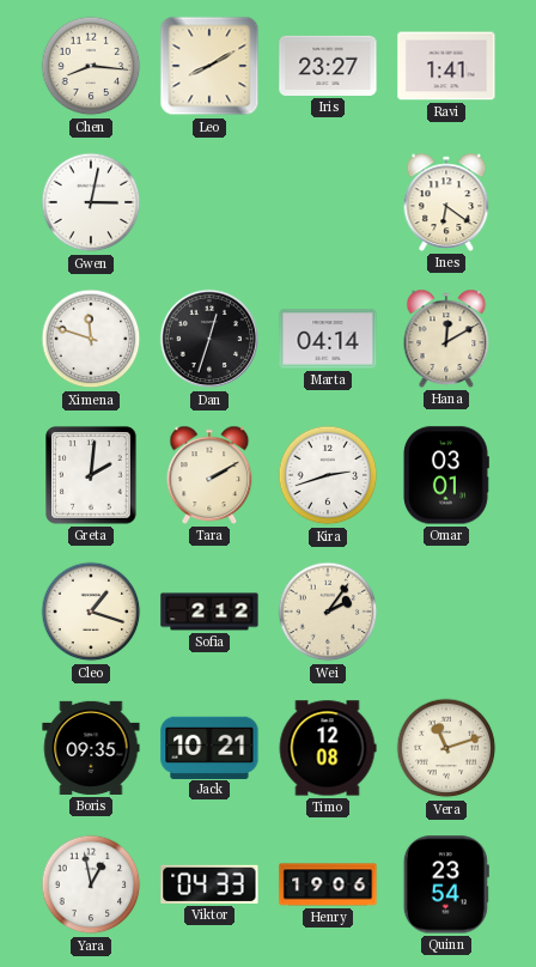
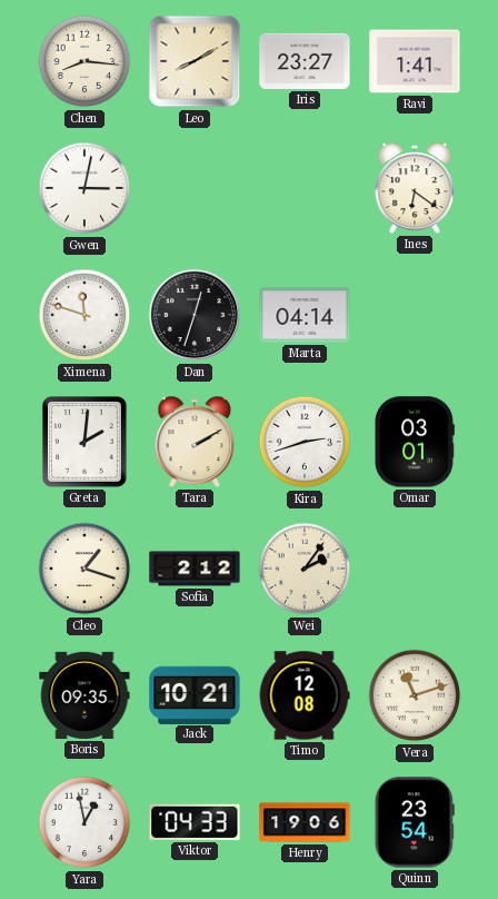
Hana: 12:10 -> none
